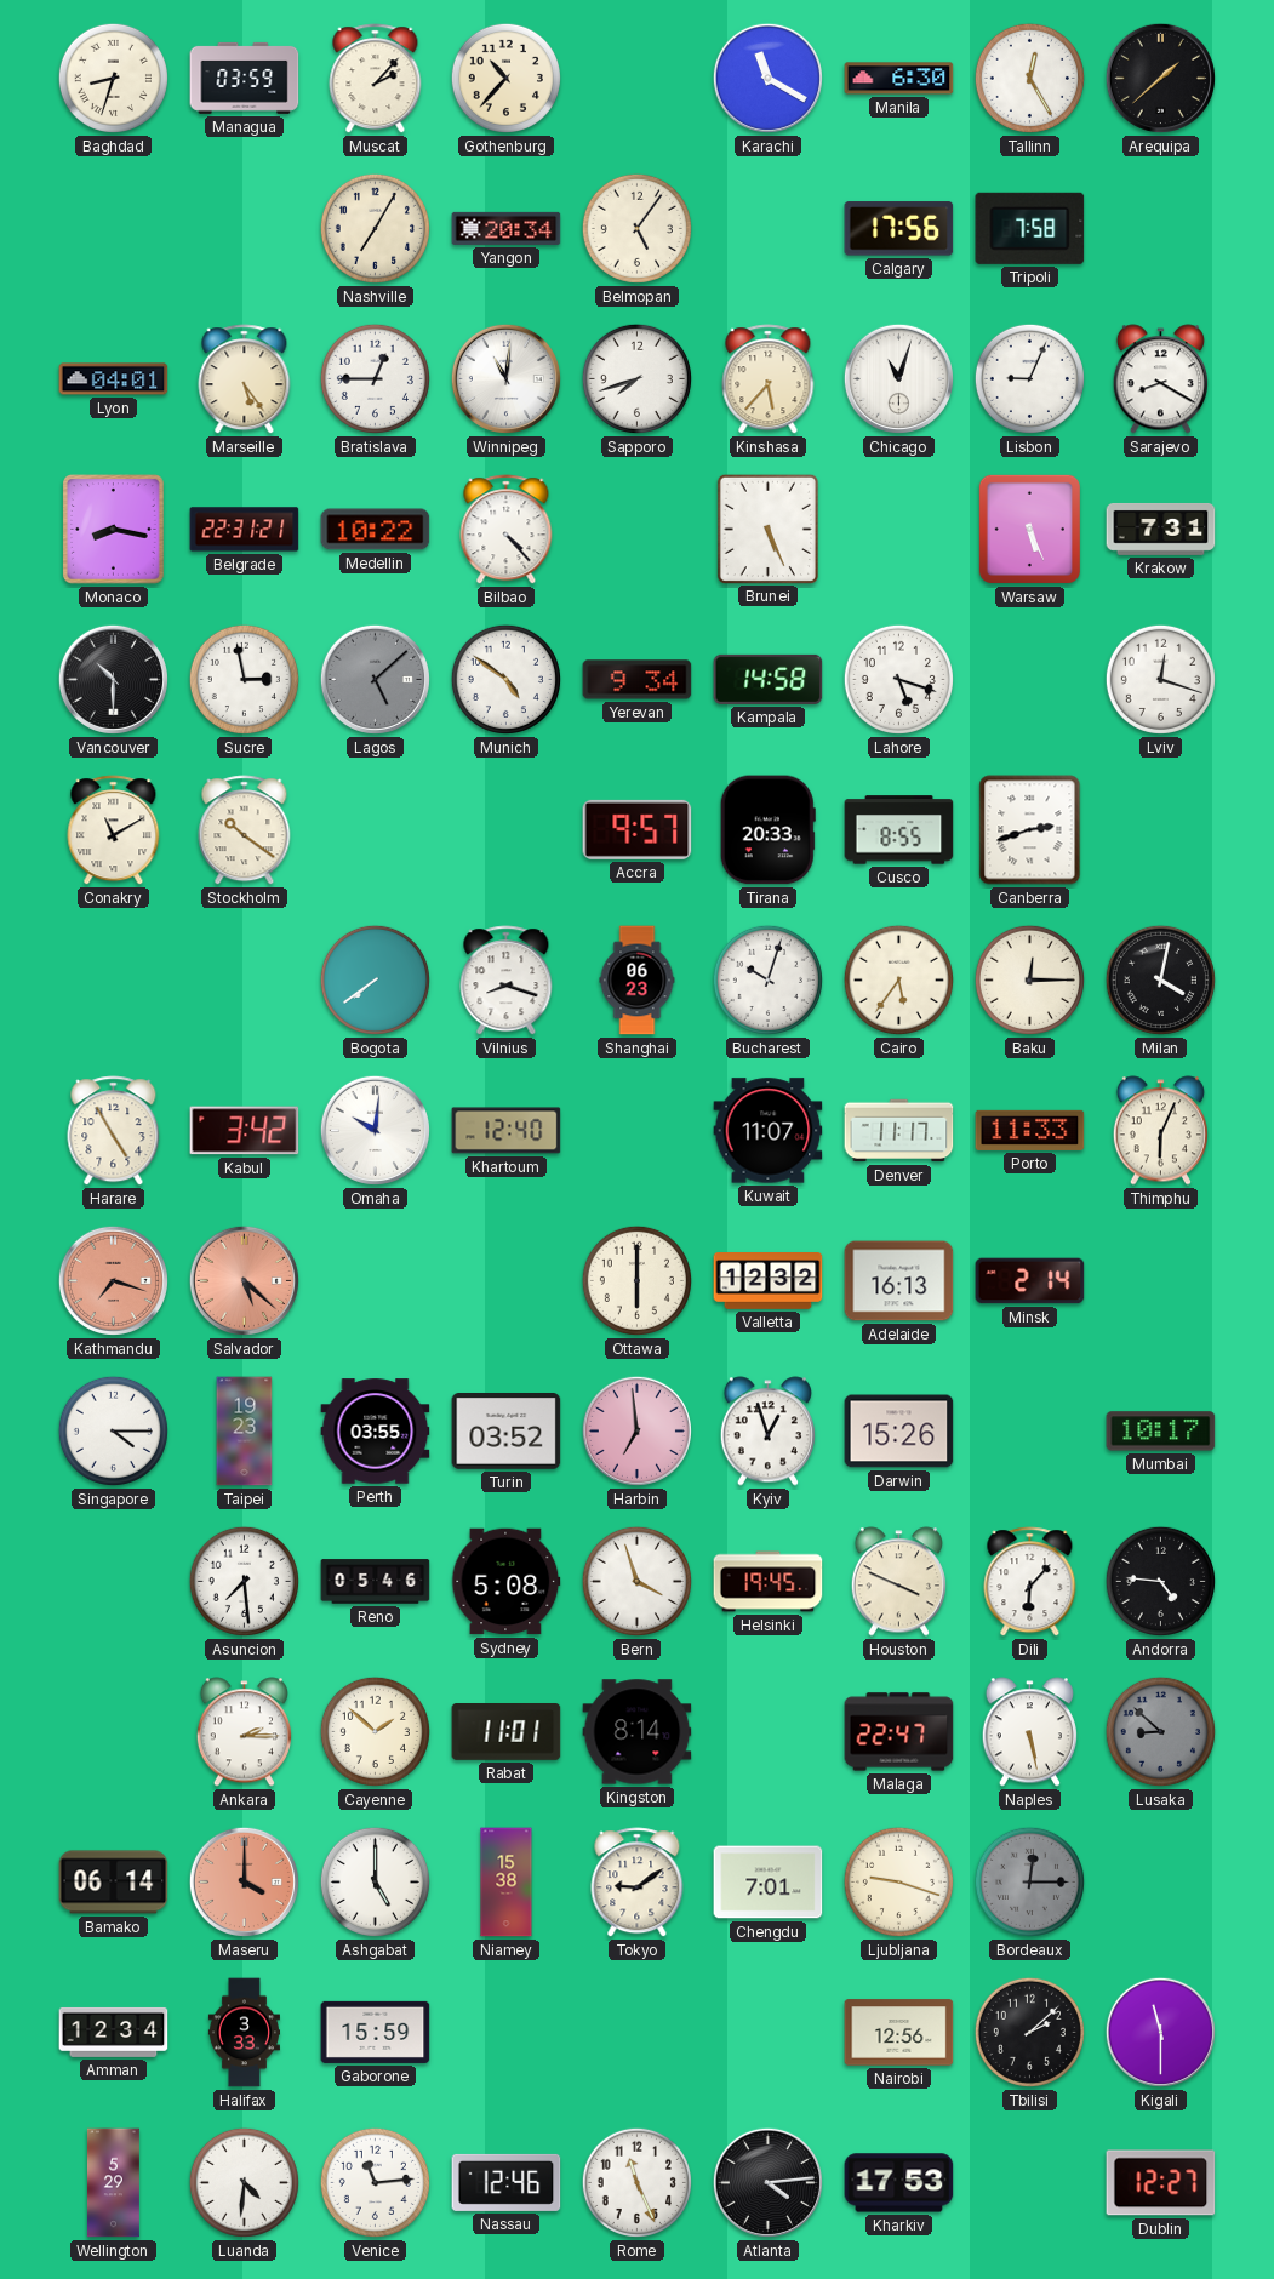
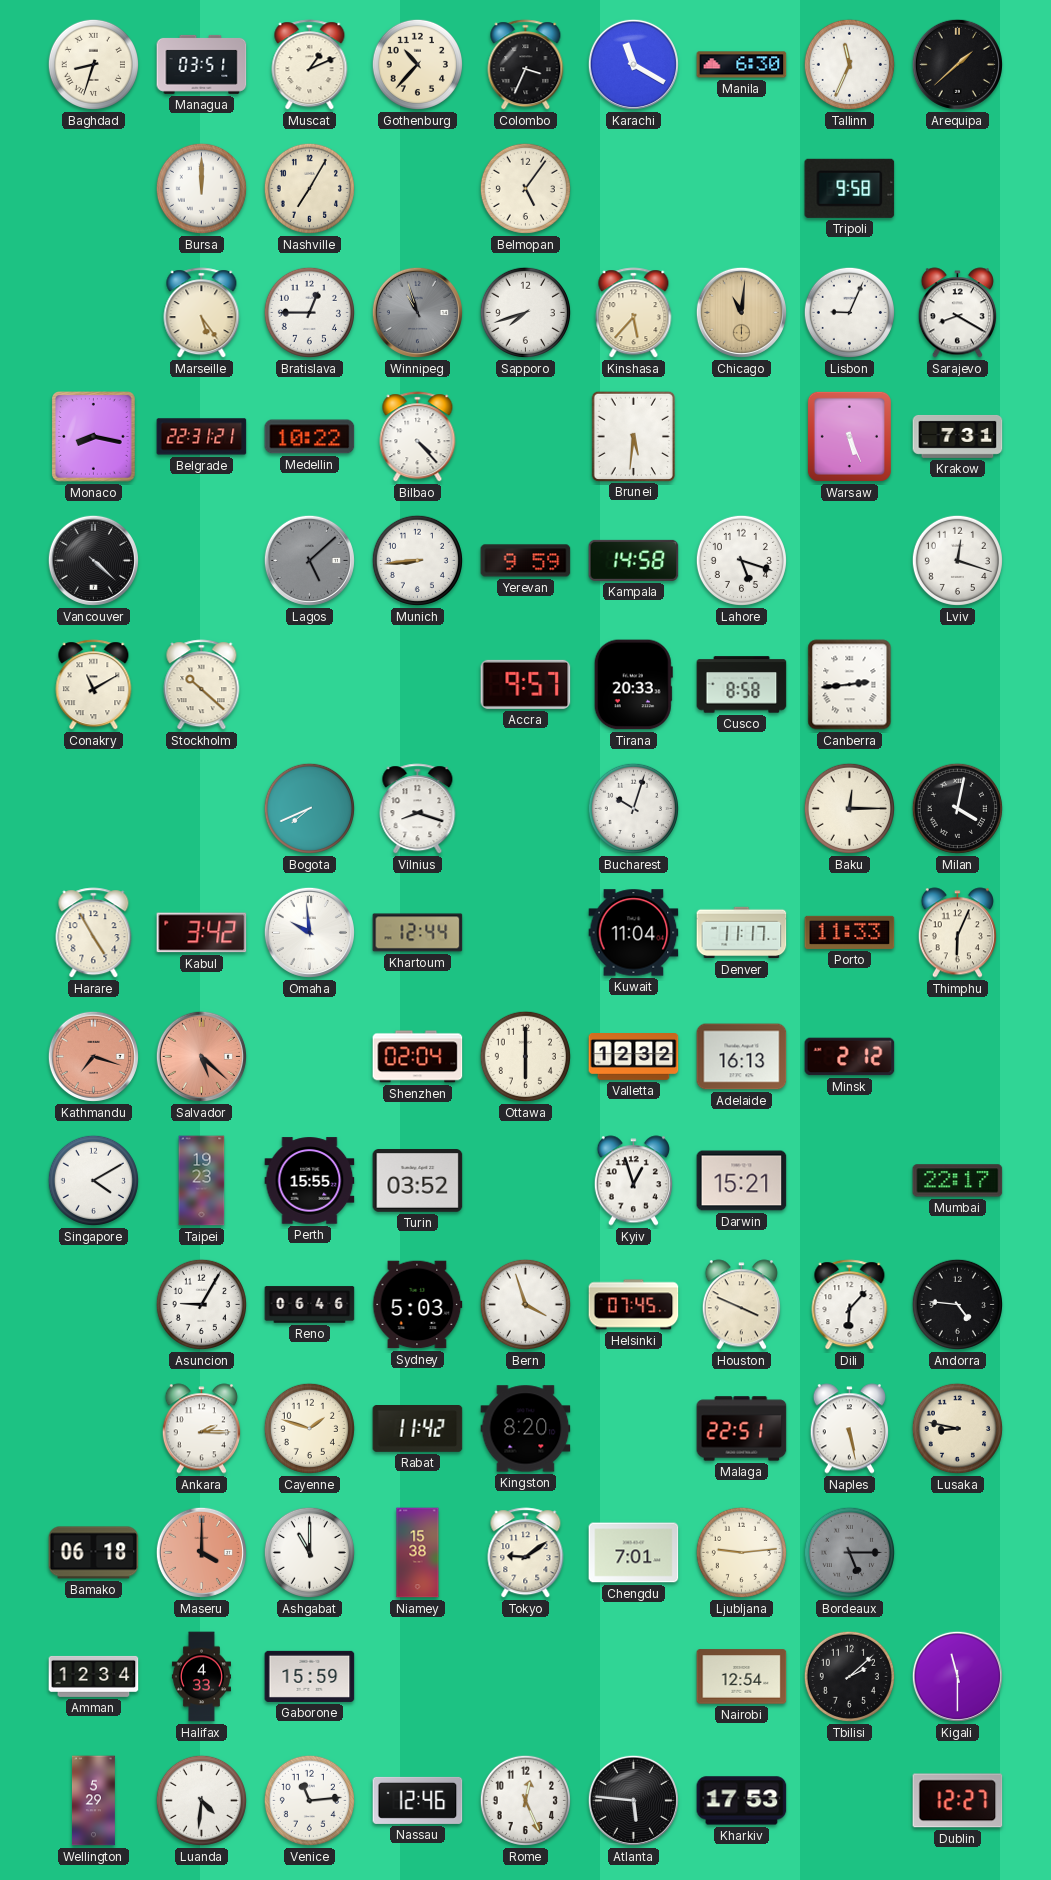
Managua: 03:59 -> 03:51
Muscat: 2:07 -> 1:11
Colombo: none -> 3:34
Tallinn: 12:25 -> 11:34
Bursa: none -> 12:00
Yangon: 20:34 -> none
Calgary: 17:56 -> none
Tripoli: 7:58 -> 9:58
Lyon: 04:01 -> none
Winnipeg: 11:01 -> 10:57
Winnipeg dial: white -> grey
Chicago: 11:03 -> 11:01
Chicago dial: white -> champagne
Brunei: 5:26 -> 5:31
Vancouver: 10:30 -> 4:22
Sucre: 2:58 -> none
Munich: 4:51 -> 8:44
Yerevan: 9:34 -> 9:59
Stockholm: 10:21 -> 10:22
Cusco: 8:55 -> 8:58
Canberra: 2:42 -> 2:44
Bogota: 7:39 -> 7:41
Shanghai: 06:23 -> none
Cairo: 5:36 -> none
Omaha: 10:01 -> 9:59
Khartoum: 12:40 -> 12:44
Kuwait: 11:07 -> 11:04
Shenzhen: none -> 02:04
Minsk: 2:14 -> 2:12
Singapore: 4:15 -> 4:10
Perth: 03:55 -> 15:55
Harbin: 6:59 -> none
Darwin: 15:26 -> 15:21
Mumbai: 10:17 -> 22:17
Asuncion: 7:29 -> 9:05
Reno: 05:46 -> 06:46
Sydney: 5:08 -> 5:03
Helsinki: 19:45 -> 07:45
Cayenne: 1:52 -> 1:48
Rabat: 11:01 -> 11:42
Kingston: 8:14 -> 8:20
Malaga: 22:47 -> 22:51
Lusaka: 8:52 -> 8:47
Lusaka dial: grey -> cream
Bamako: 06:14 -> 06:18
Ashgabat: 5:00 -> 11:00
Ljubljana: 9:18 -> 9:14
Bordeaux: 12:15 -> 5:15
Halifax: 3:33 -> 4:33
Nairobi: 12:56 -> 12:54
Rome: 11:26 -> 12:26
Atlanta: 4:14 -> 5:46
